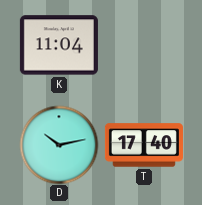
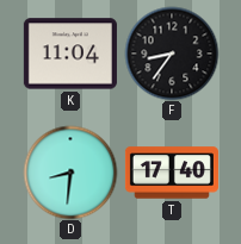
F: none -> 8:36
D: 10:13 -> 8:31
